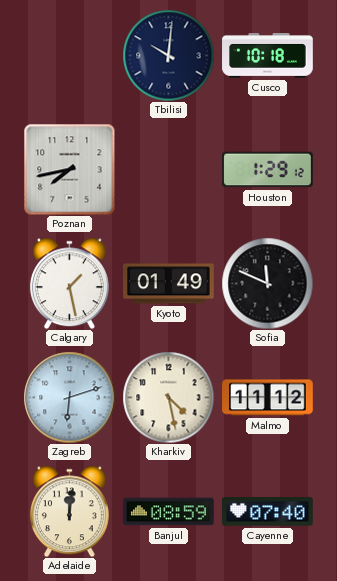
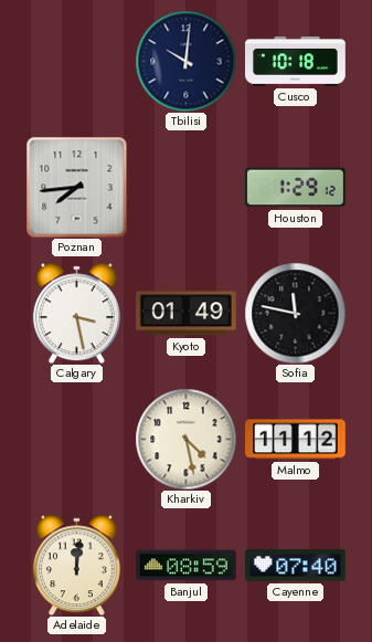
Poznan: 7:43 -> 7:44
Calgary: 1:28 -> 3:28
Sofia: 11:49 -> 11:47
Zagreb: 6:12 -> none
